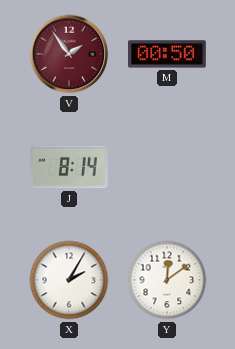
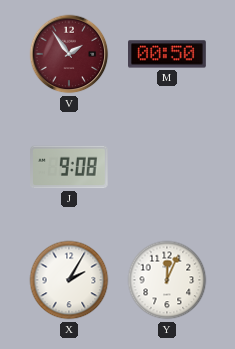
J: 8:14 -> 9:08
Y: 12:09 -> 12:04
